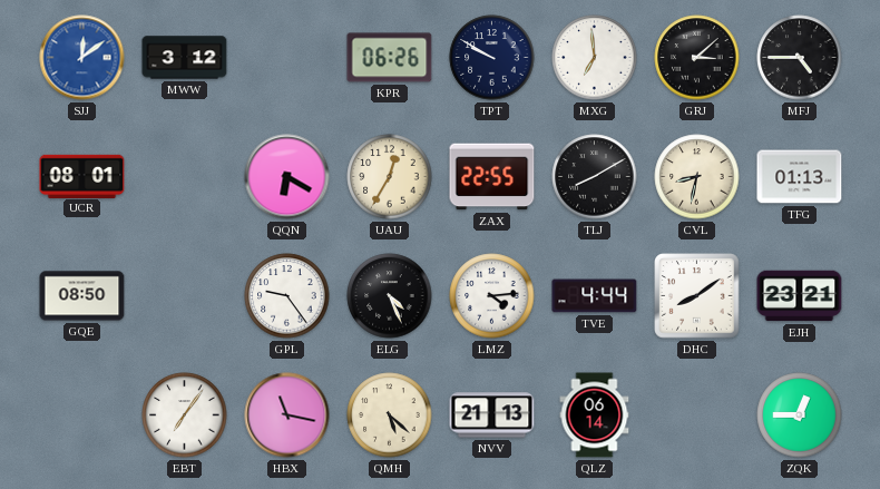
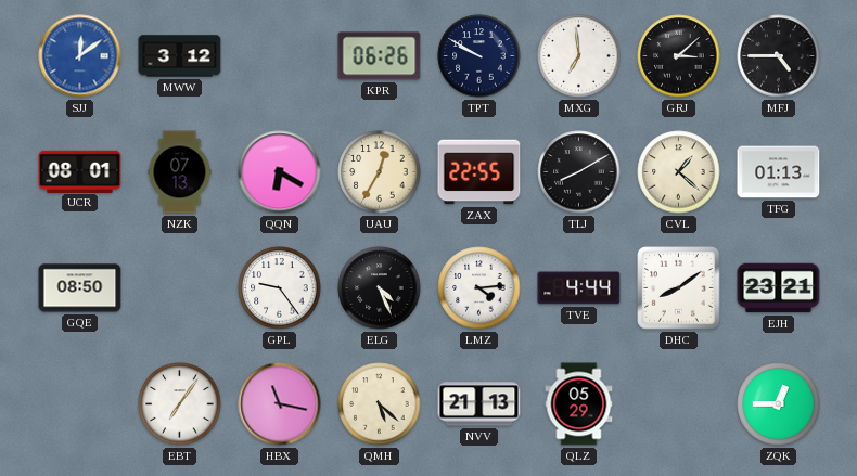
NZK: none -> 07:13
CVL: 8:32 -> 1:22
QLZ: 06:14 -> 05:29
